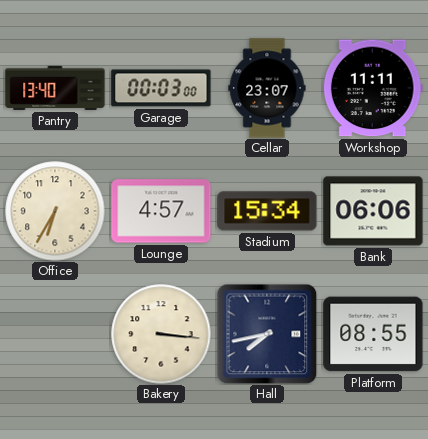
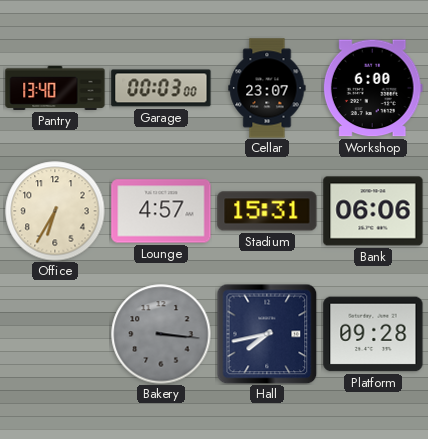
Workshop: 11:11 -> 6:00
Stadium: 15:34 -> 15:31
Bakery dial: cream -> grey
Platform: 08:55 -> 09:28
